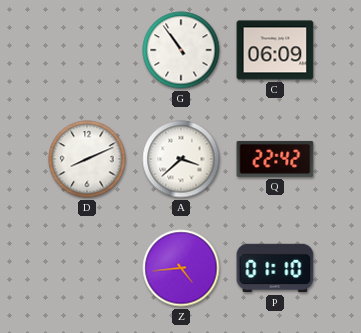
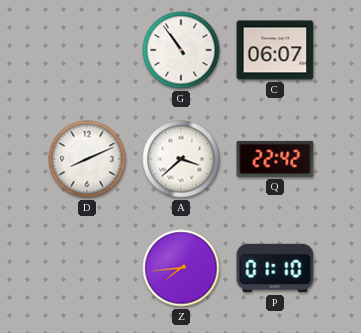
C: 06:09 -> 06:07
Z: 4:44 -> 7:44
